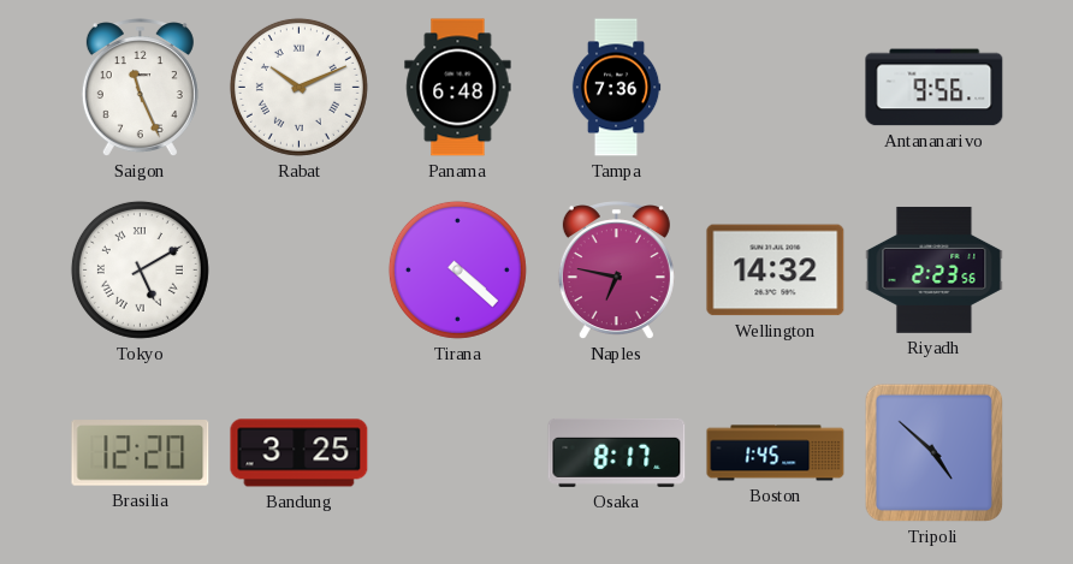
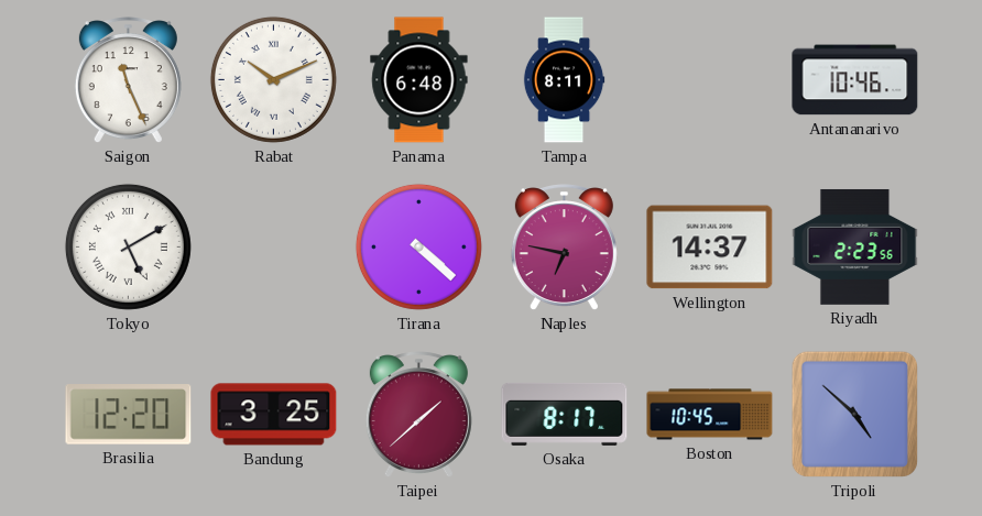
Tampa: 7:36 -> 8:11
Antananarivo: 9:56 -> 10:46
Wellington: 14:32 -> 14:37
Taipei: none -> 1:38
Boston: 1:45 -> 10:45
